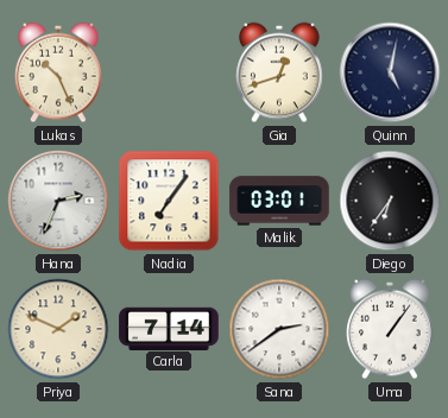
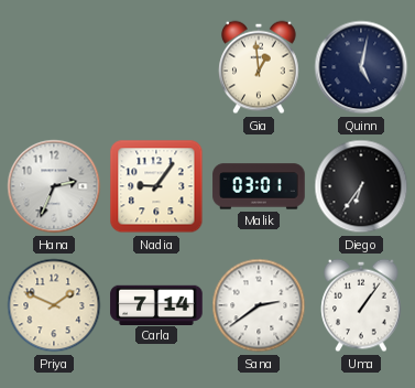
Lukas: 10:26 -> none
Gia: 12:42 -> 12:59
Nadia: 7:06 -> 9:06
